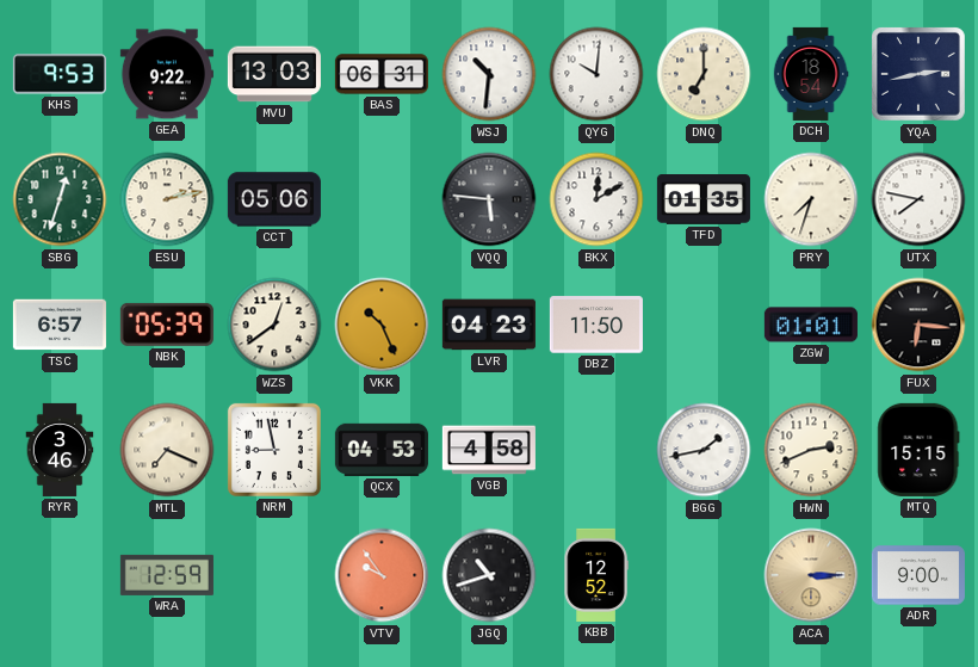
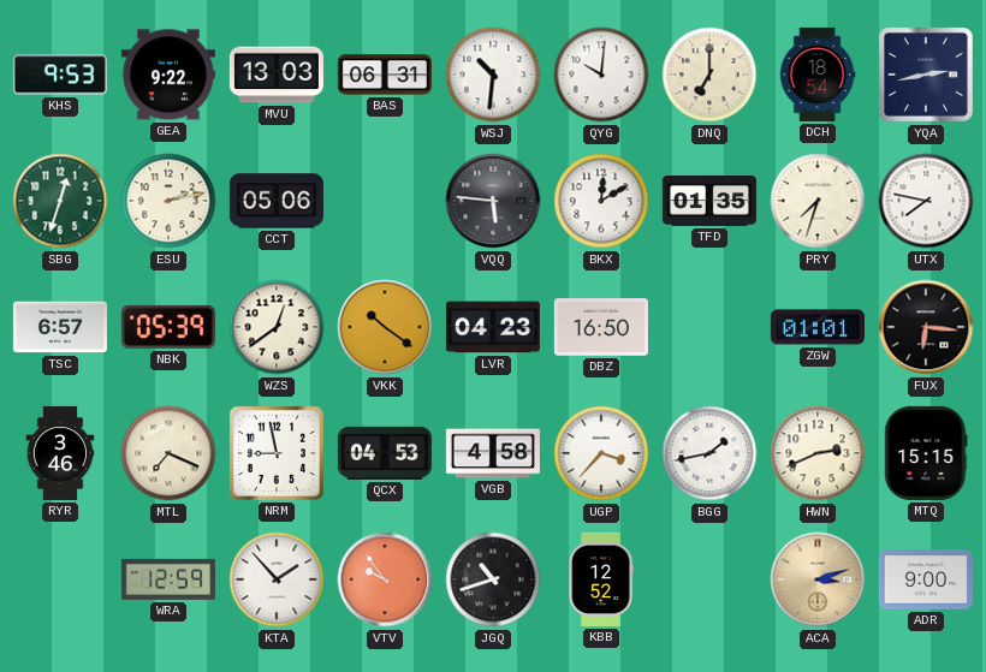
VKK: 10:26 -> 10:21
DBZ: 11:50 -> 16:50
UGP: none -> 3:37
KTA: none -> 1:53
ACA: 3:15 -> 3:12
